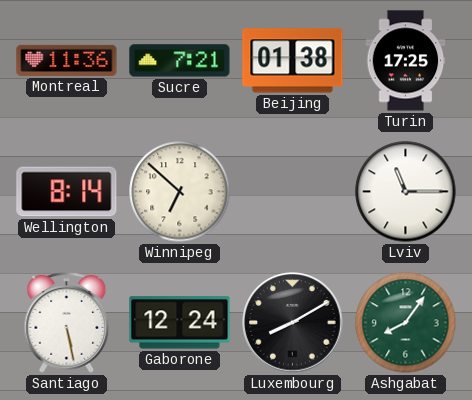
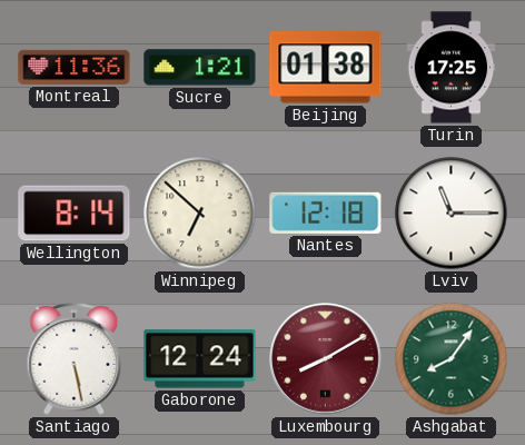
Sucre: 7:21 -> 1:21
Nantes: none -> 12:18
Luxembourg dial: black -> burgundy
